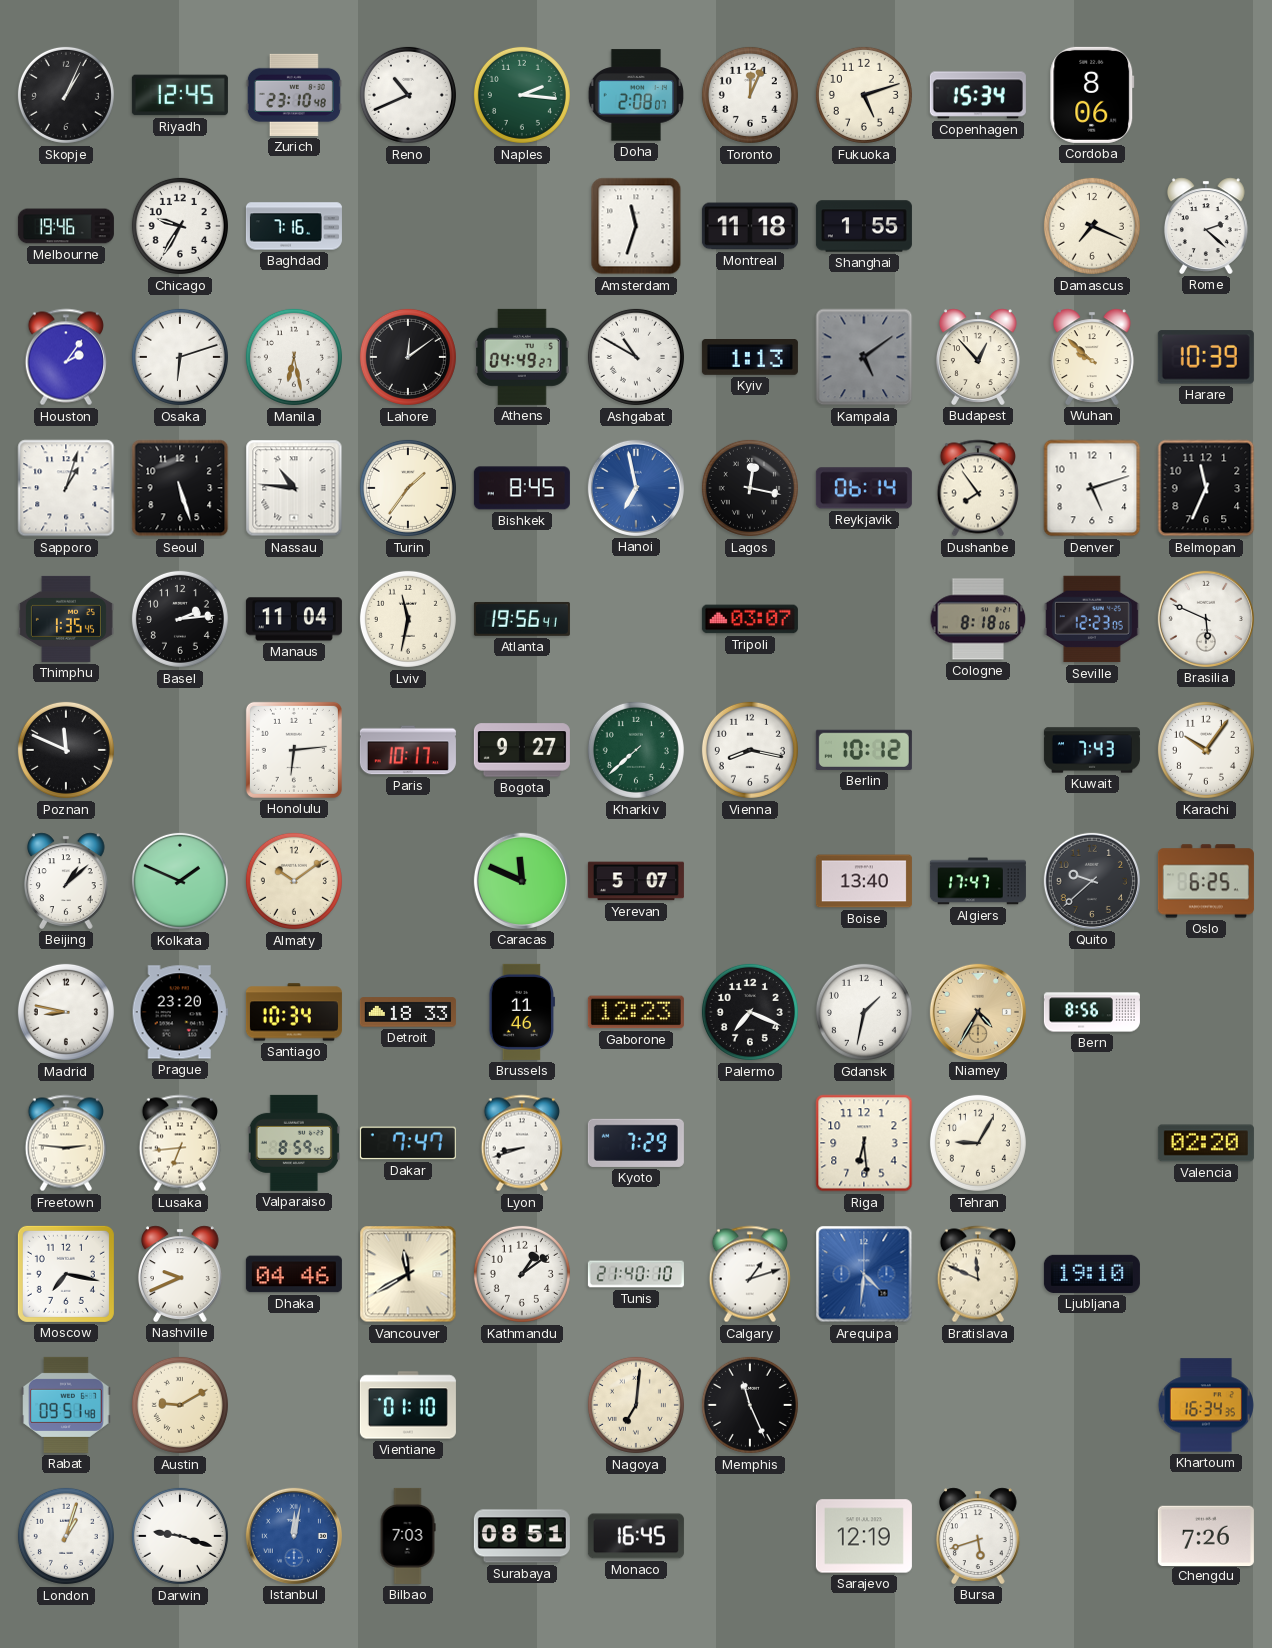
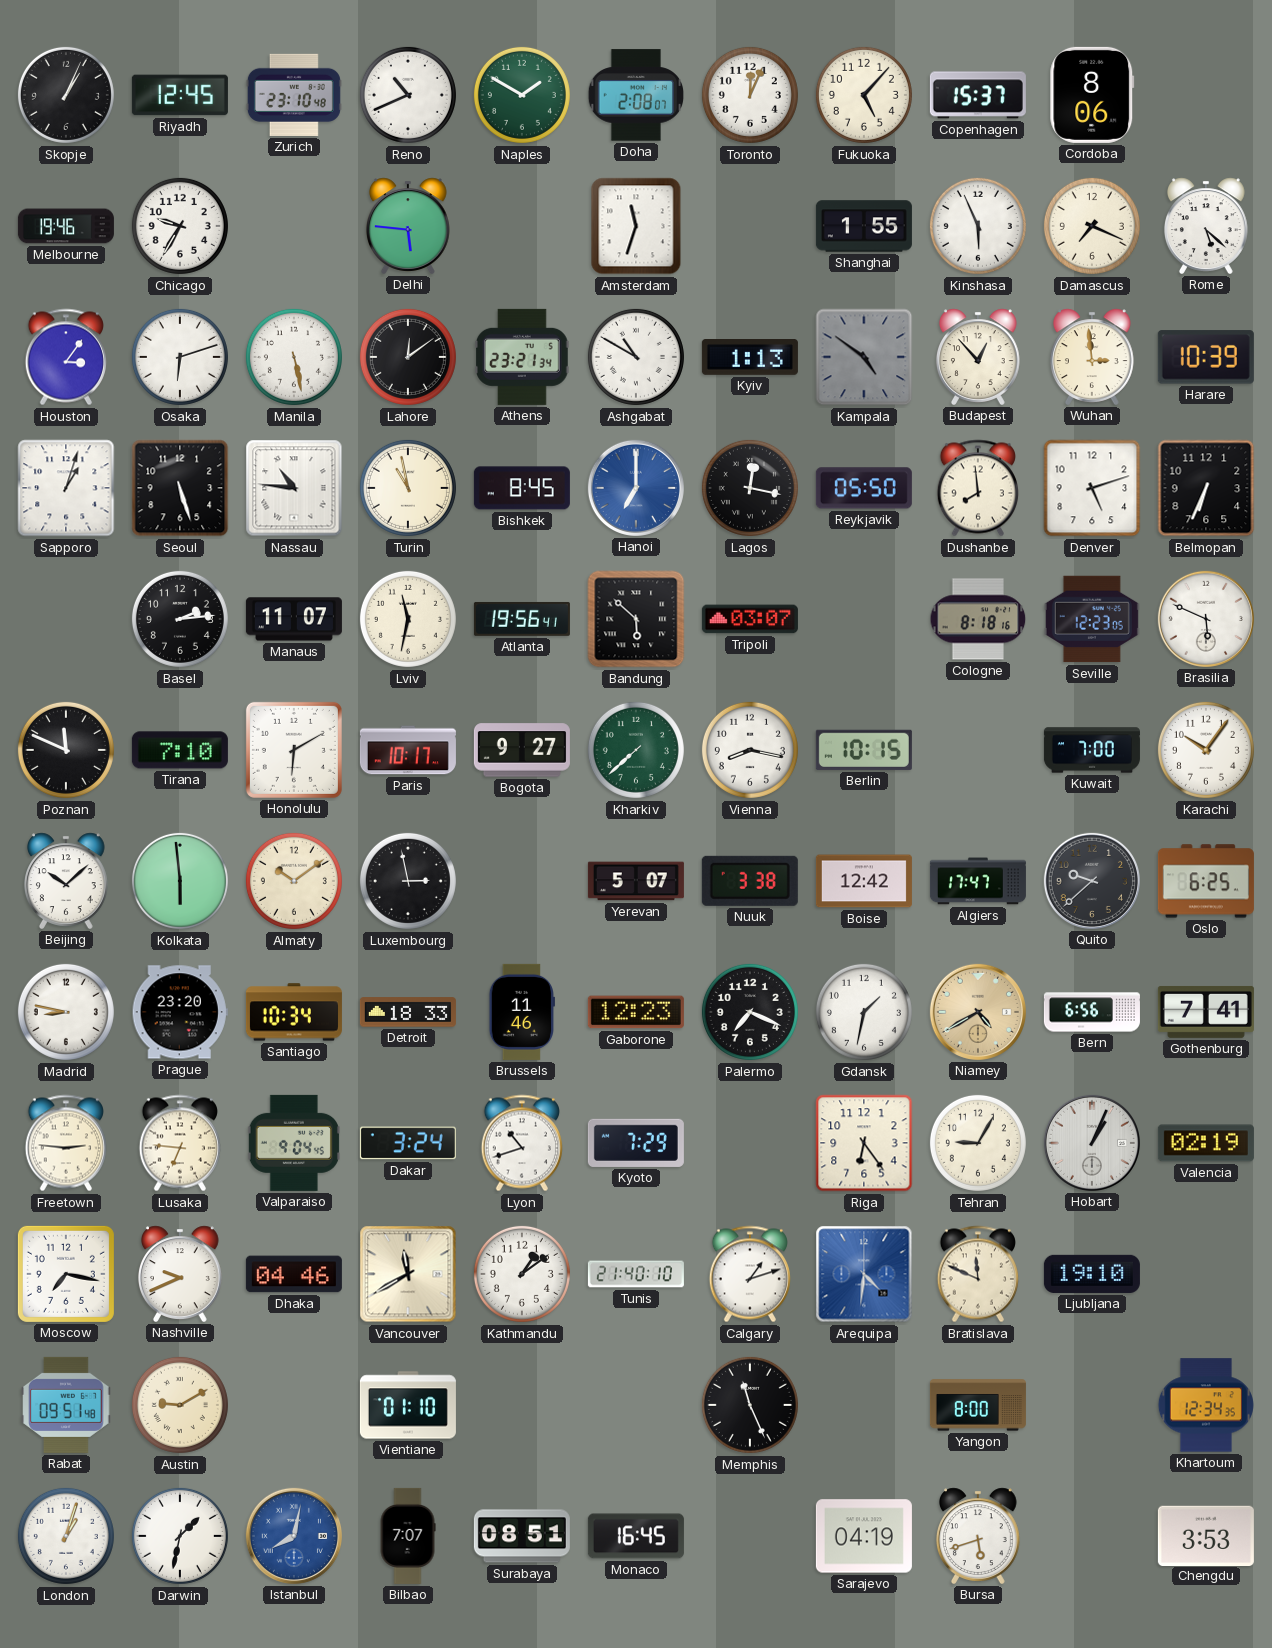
Naples: 2:16 -> 1:50
Fukuoka: 5:12 -> 5:07
Copenhagen: 15:34 -> 15:37
Baghdad: 7:16 -> none
Delhi: none -> 5:46
Montreal: 11:18 -> none
Kinshasa: none -> 5:56
Rome: 2:22 -> 5:22
Houston: 2:06 -> 3:06
Manila: 6:28 -> 5:28
Athens: 04:49 -> 23:21
Kampala: 5:09 -> 4:51
Wuhan: 9:52 -> 2:59
Turin: 1:36 -> 10:58
Hanoi: 6:58 -> 7:00
Reykjavik: 06:14 -> 05:50
Dushanbe: 7:54 -> 7:59
Belmopan: 11:34 -> 6:34
Thimphu: 1:35 -> none
Manaus: 11:04 -> 11:07
Bandung: none -> 5:52
Cologne: 8:18:06 -> 8:18:16
Tirana: none -> 7:10
Honolulu: 6:14 -> 6:10
Berlin: 10:12 -> 10:15
Kuwait: 7:43 -> 7:00
Beijing: 1:08 -> 10:08
Kolkata: 1:49 -> 5:59
Luxembourg: none -> 2:58
Caracas: 11:49 -> none
Nuuk: none -> 3:38
Boise: 13:40 -> 12:42
Niamey: 4:35 -> 4:40
Bern: 8:56 -> 6:56
Gothenburg: none -> 7:41
Lusaka: 6:44 -> 6:46
Valparaiso: 8:59 -> 9:04
Dakar: 7:47 -> 3:24
Lyon: 8:42 -> 10:42
Riga: 6:29 -> 6:24
Hobart: none -> 1:04
Valencia: 02:20 -> 02:19
Nagoya: 7:01 -> none
Yangon: none -> 8:00
Khartoum: 16:34 -> 12:34
Darwin: 9:18 -> 1:32
Istanbul: 12:02 -> 8:02
Bilbao: 7:03 -> 7:07
Sarajevo: 12:19 -> 04:19
Chengdu: 7:26 -> 3:53
